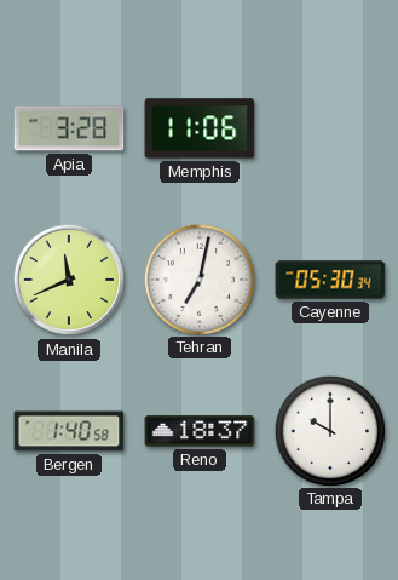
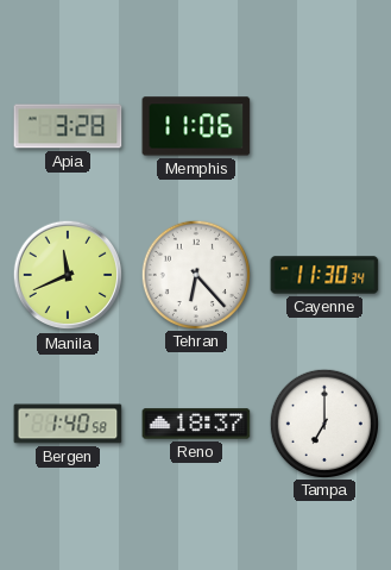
Tehran: 7:02 -> 6:23
Cayenne: 05:30 -> 11:30
Tampa: 10:00 -> 7:00
